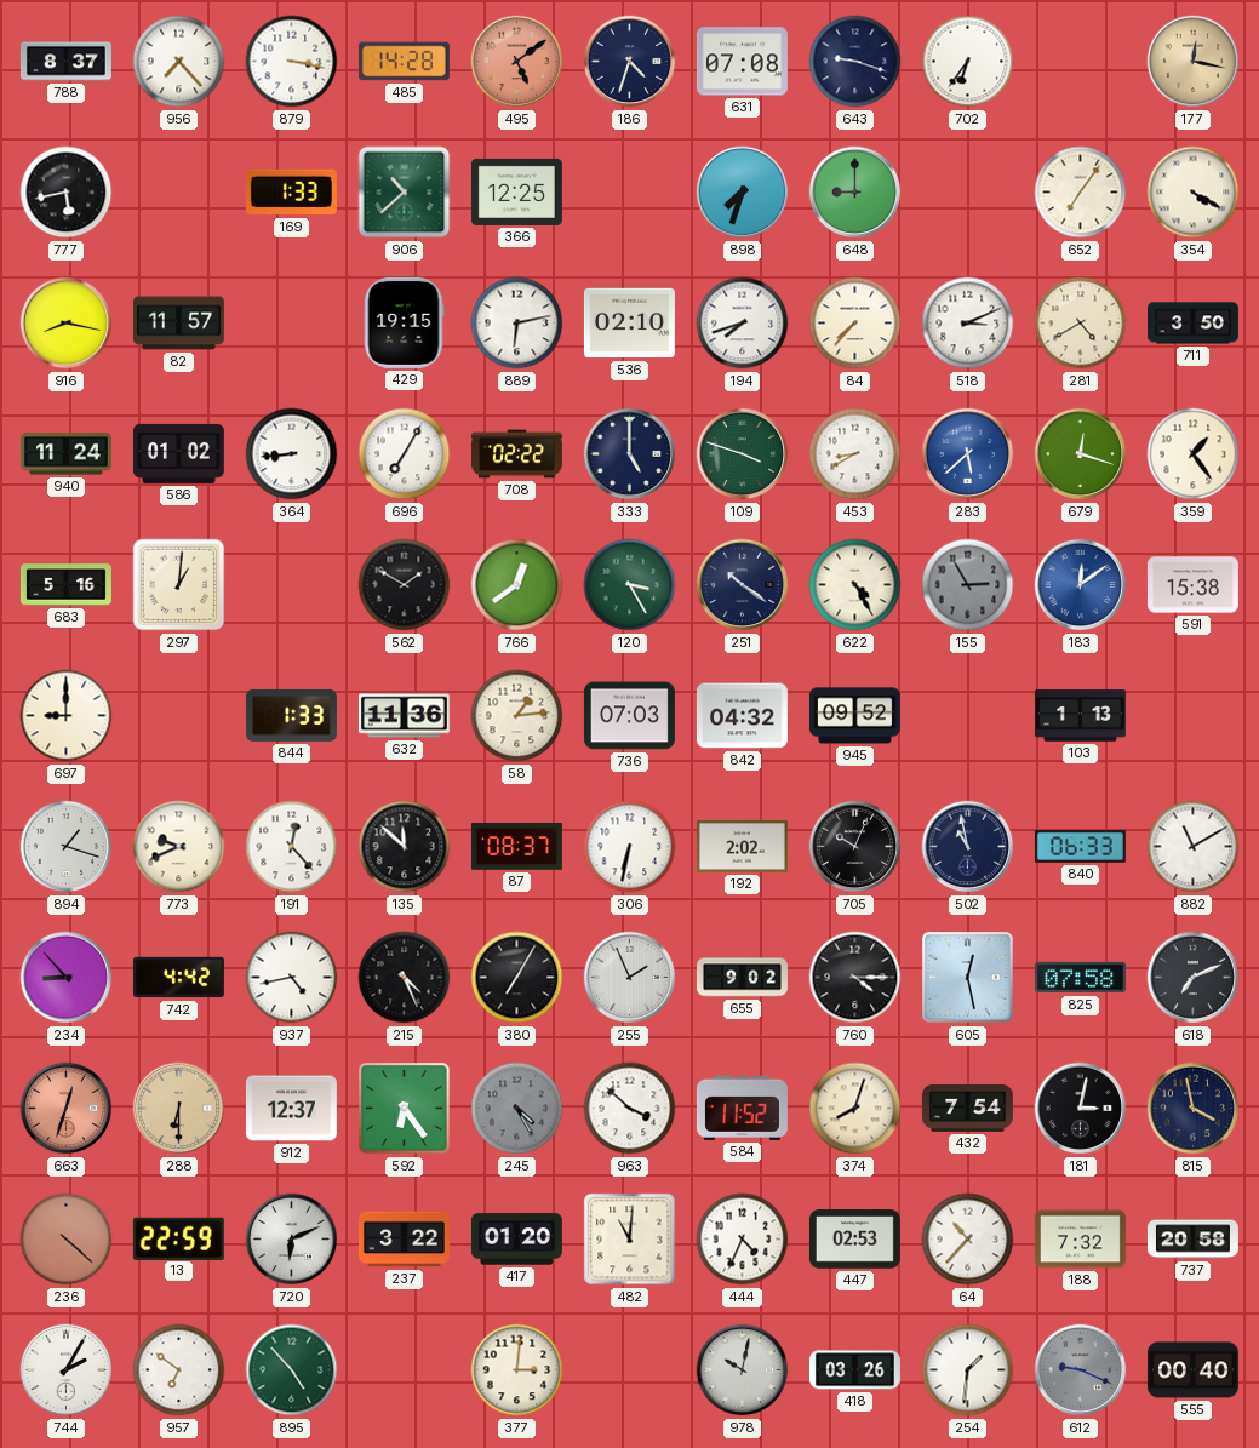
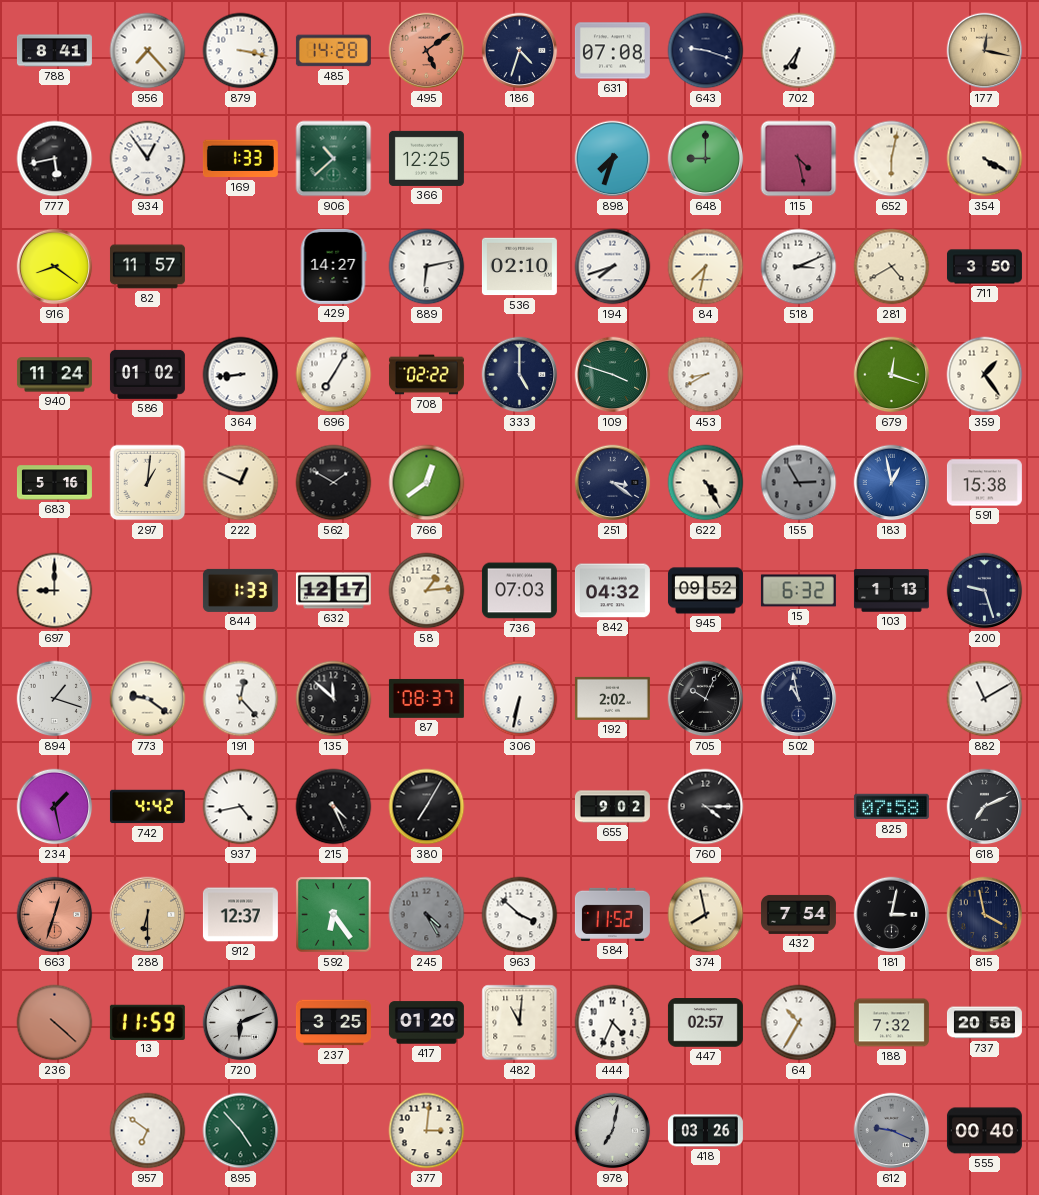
788: 8:37 -> 8:41
934: none -> 12:54
115: none -> 4:28
652: 7:06 -> 6:02
916: 8:17 -> 8:21
429: 19:15 -> 14:27
84: 7:37 -> 7:32
283: 5:38 -> none
222: none -> 12:49
120: 3:25 -> none
251: 10:21 -> 3:21
183: 12:09 -> 12:58
632: 11:36 -> 12:17
15: none -> 6:32
200: none -> 9:27
773: 9:41 -> 9:21
840: 06:33 -> none
234: 8:53 -> 1:28
255: 1:56 -> none
605: 12:28 -> none
374: 8:03 -> 7:58
13: 22:59 -> 11:59
237: 3:22 -> 3:25
447: 02:53 -> 02:57
64: 10:37 -> 10:35
744: 2:05 -> none
978: 10:02 -> 7:02
254: 1:31 -> none
